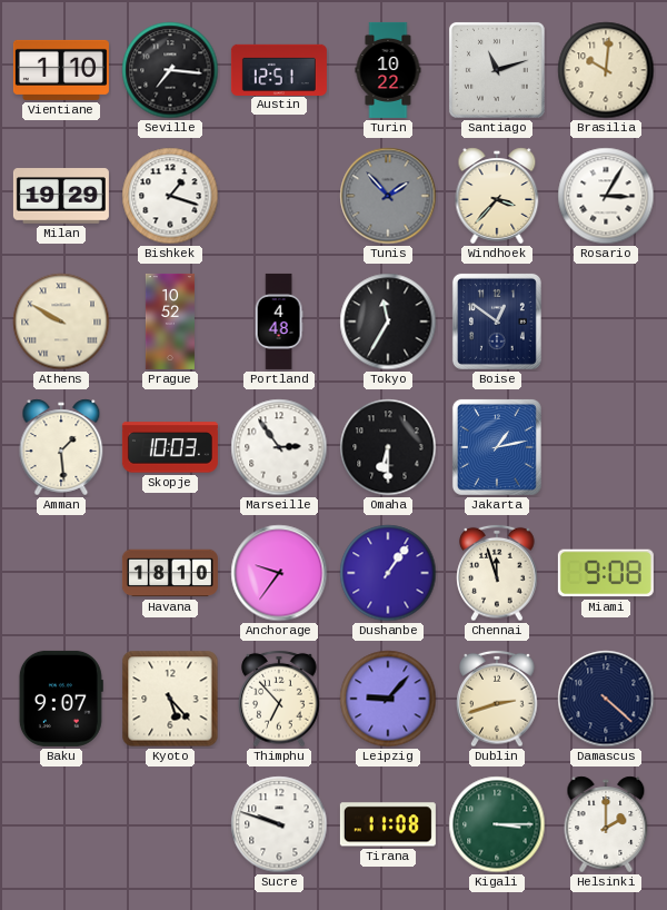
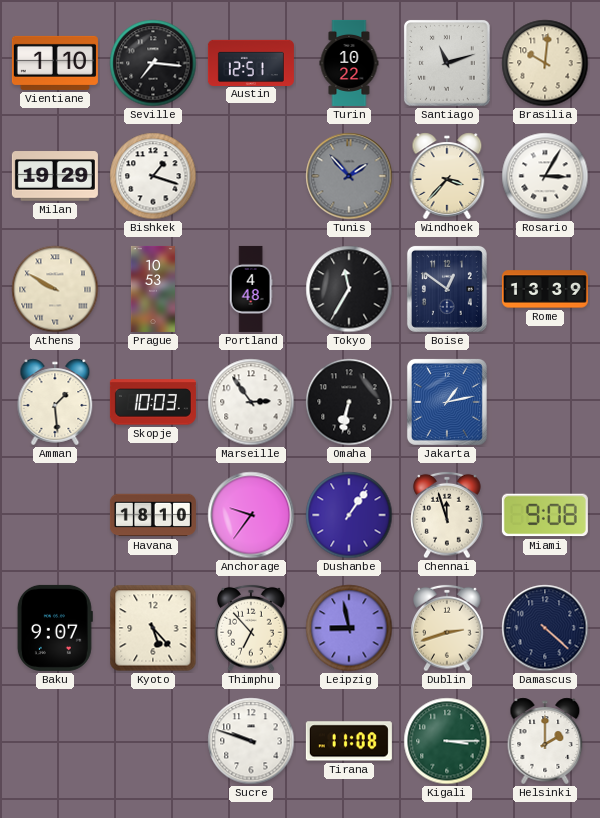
Prague: 10:52 -> 10:53
Rome: none -> 13:39
Omaha: 6:30 -> 6:32
Leipzig: 9:07 -> 8:58
